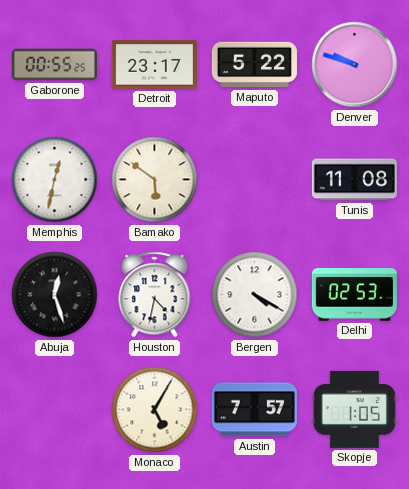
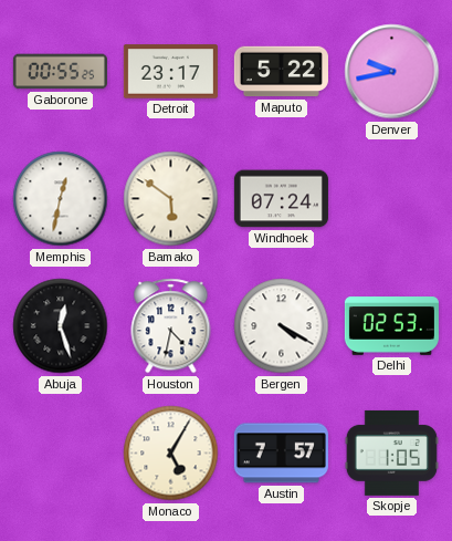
Denver: 9:48 -> 9:43
Windhoek: none -> 07:24
Tunis: 11:08 -> none
